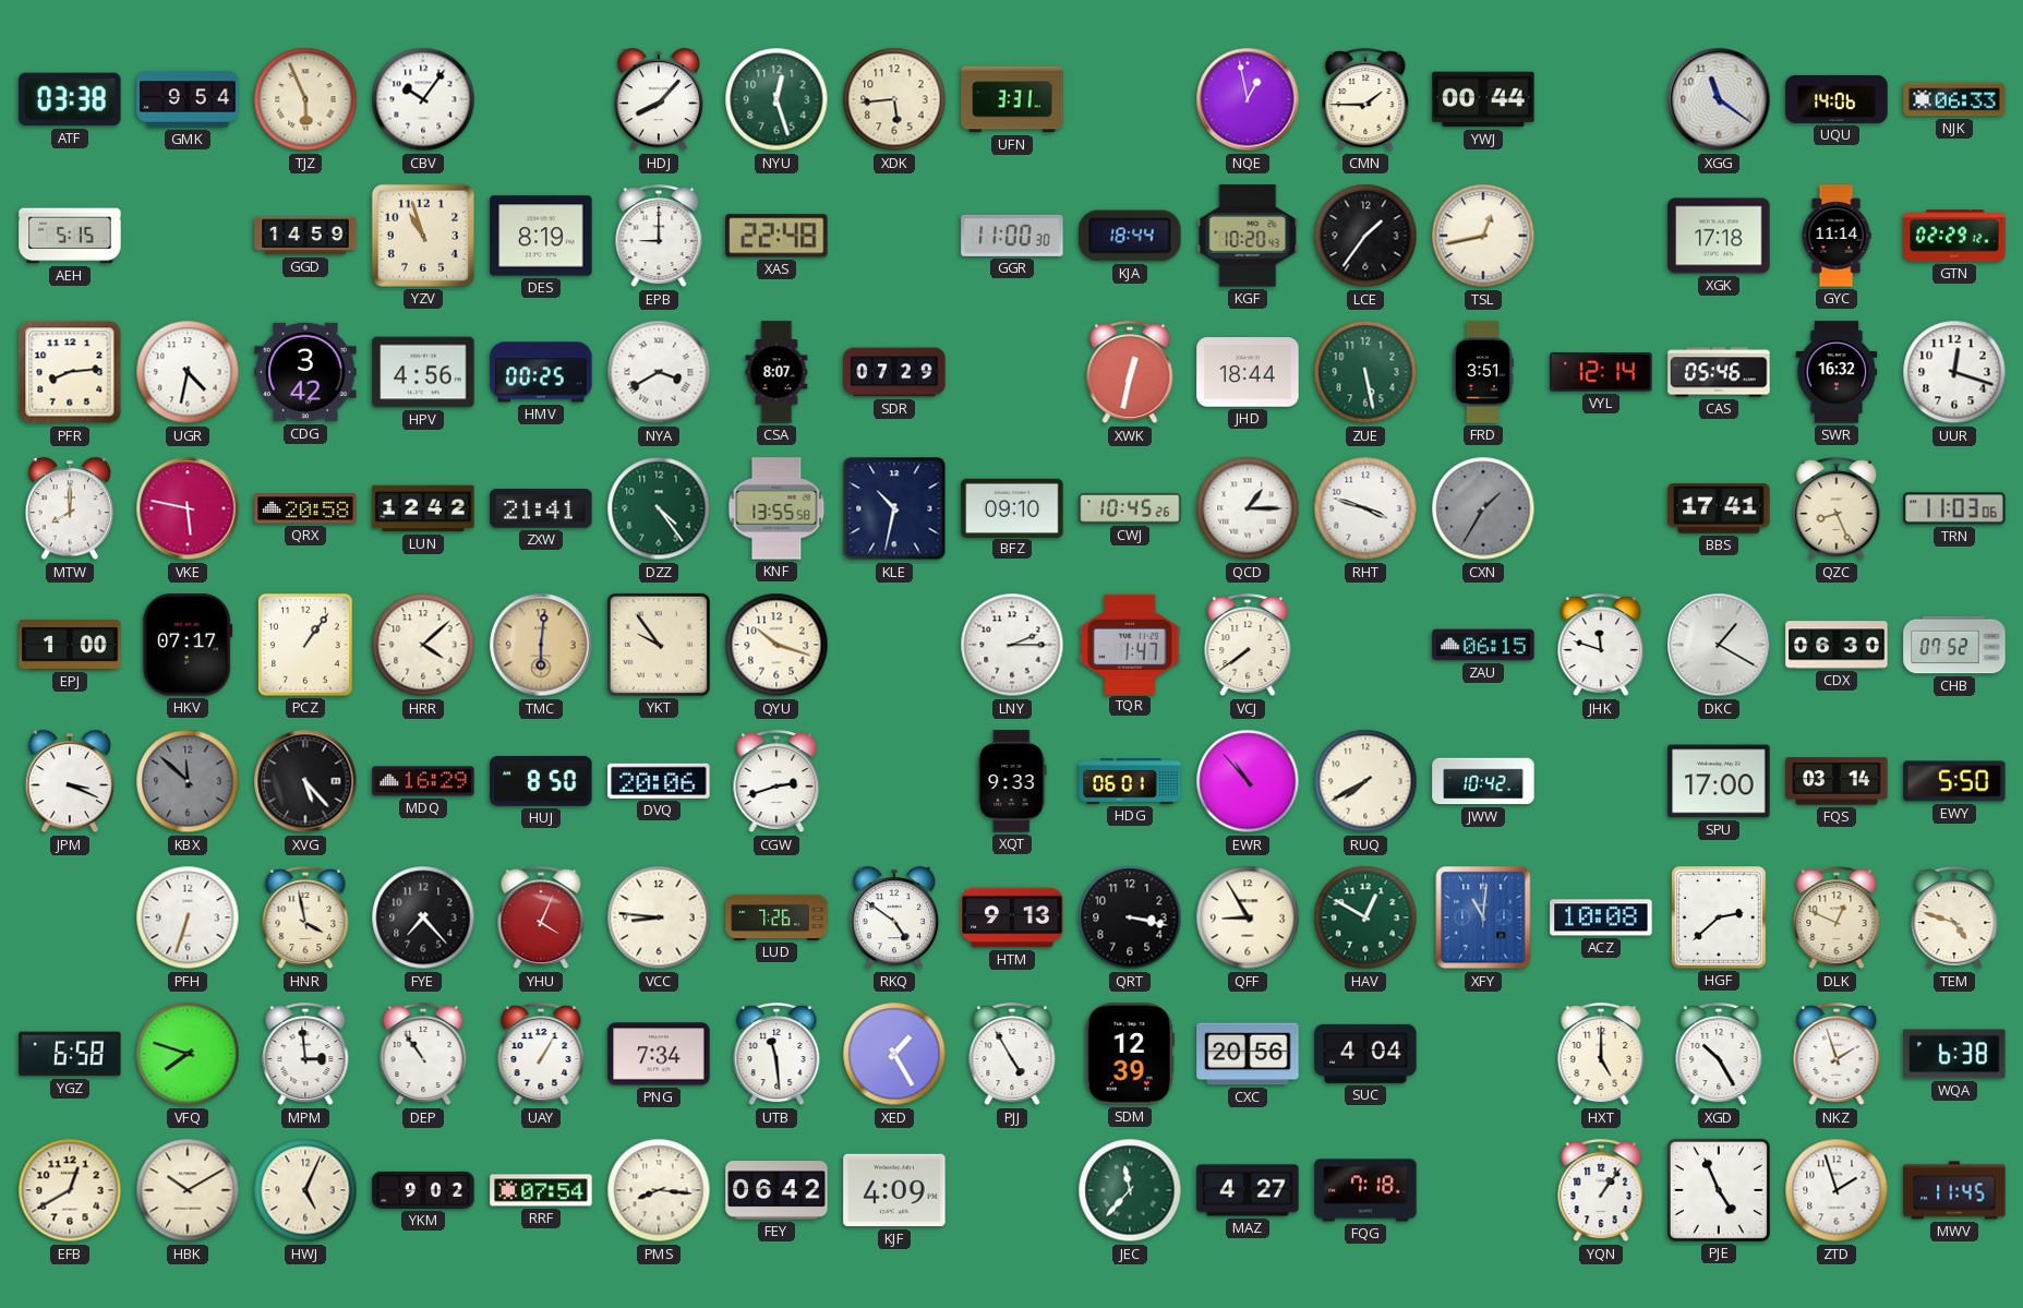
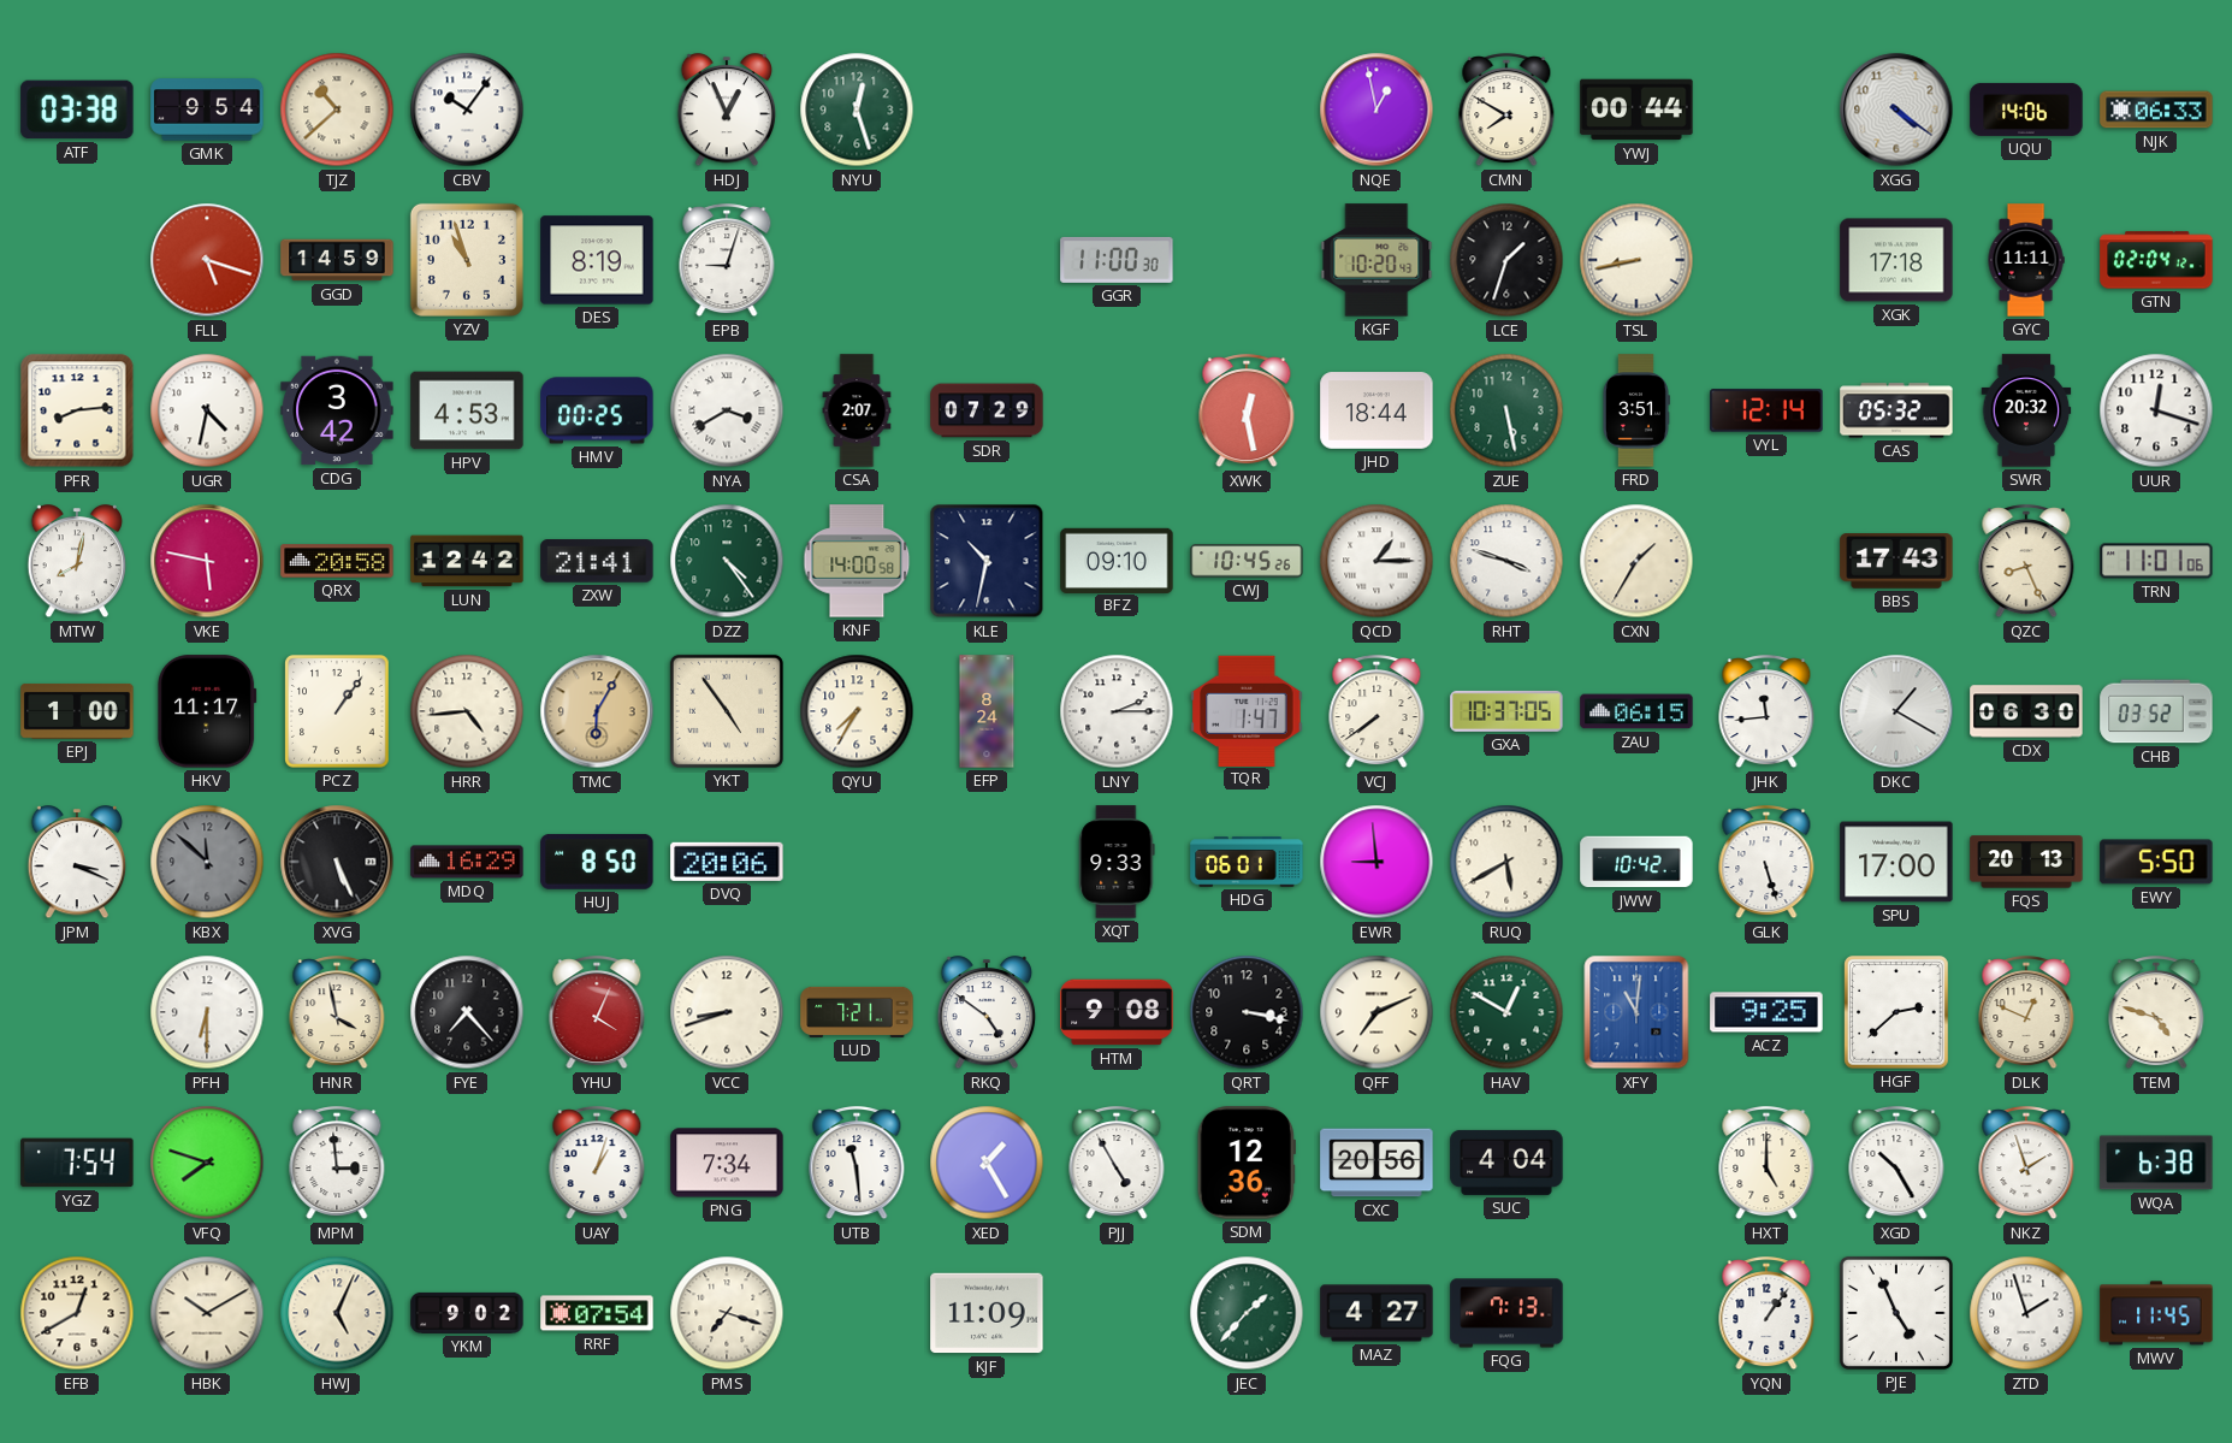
TJZ: 5:56 -> 10:38
HDJ: 8:07 -> 12:56
XDK: 5:44 -> none
UFN: 3:31 -> none
CMN: 1:45 -> 7:50
XGG: 11:21 -> 4:21
AEH: 5:15 -> none
FLL: none -> 5:18
EPB: 9:00 -> 9:03
XAS: 22:48 -> none
KJA: 18:44 -> none
LCE: 1:36 -> 1:33
TSL: 12:43 -> 8:43
GYC: 11:14 -> 11:11
GTN: 02:29 -> 02:04
HPV: 4:56 -> 4:53
CSA: 8:07 -> 2:07
XWK: 12:32 -> 12:28
CAS: 05:46 -> 05:32
SWR: 16:32 -> 20:32
MTW: 8:00 -> 8:02
KNF: 13:55 -> 14:00
CXN dial: grey -> cream
BBS: 17:41 -> 17:43
TRN: 11:03 -> 11:01
HKV: 07:17 -> 11:17
HRR: 4:08 -> 4:44
TMC: 6:01 -> 6:05
YKT: 9:54 -> 4:54
QYU: 10:18 -> 7:35
EFP: none -> 8:24
GXA: none -> 10:37
JHK: 11:48 -> 11:44
CHB: 07:52 -> 03:52
XVG: 5:23 -> 5:26
CGW: 2:42 -> none
EWR: 10:53 -> 8:59
RUQ: 7:40 -> 5:40
GLK: none -> 5:27
FQS: 03:14 -> 20:13
PFH: 6:33 -> 6:30
VCC: 8:46 -> 8:42
LUD: 7:26 -> 7:21
HTM: 9:13 -> 9:08
QFF: 8:55 -> 7:11
ACZ: 10:08 -> 9:25
YGZ: 6:58 -> 7:54
DEP: 10:54 -> none
UAY: 1:05 -> 1:03
SDM: 12:39 -> 12:36
PMS: 8:16 -> 7:18
FEY: 06:42 -> none
KJF: 4:09 -> 11:09
JEC: 11:37 -> 1:37
FQG: 7:18 -> 7:13
